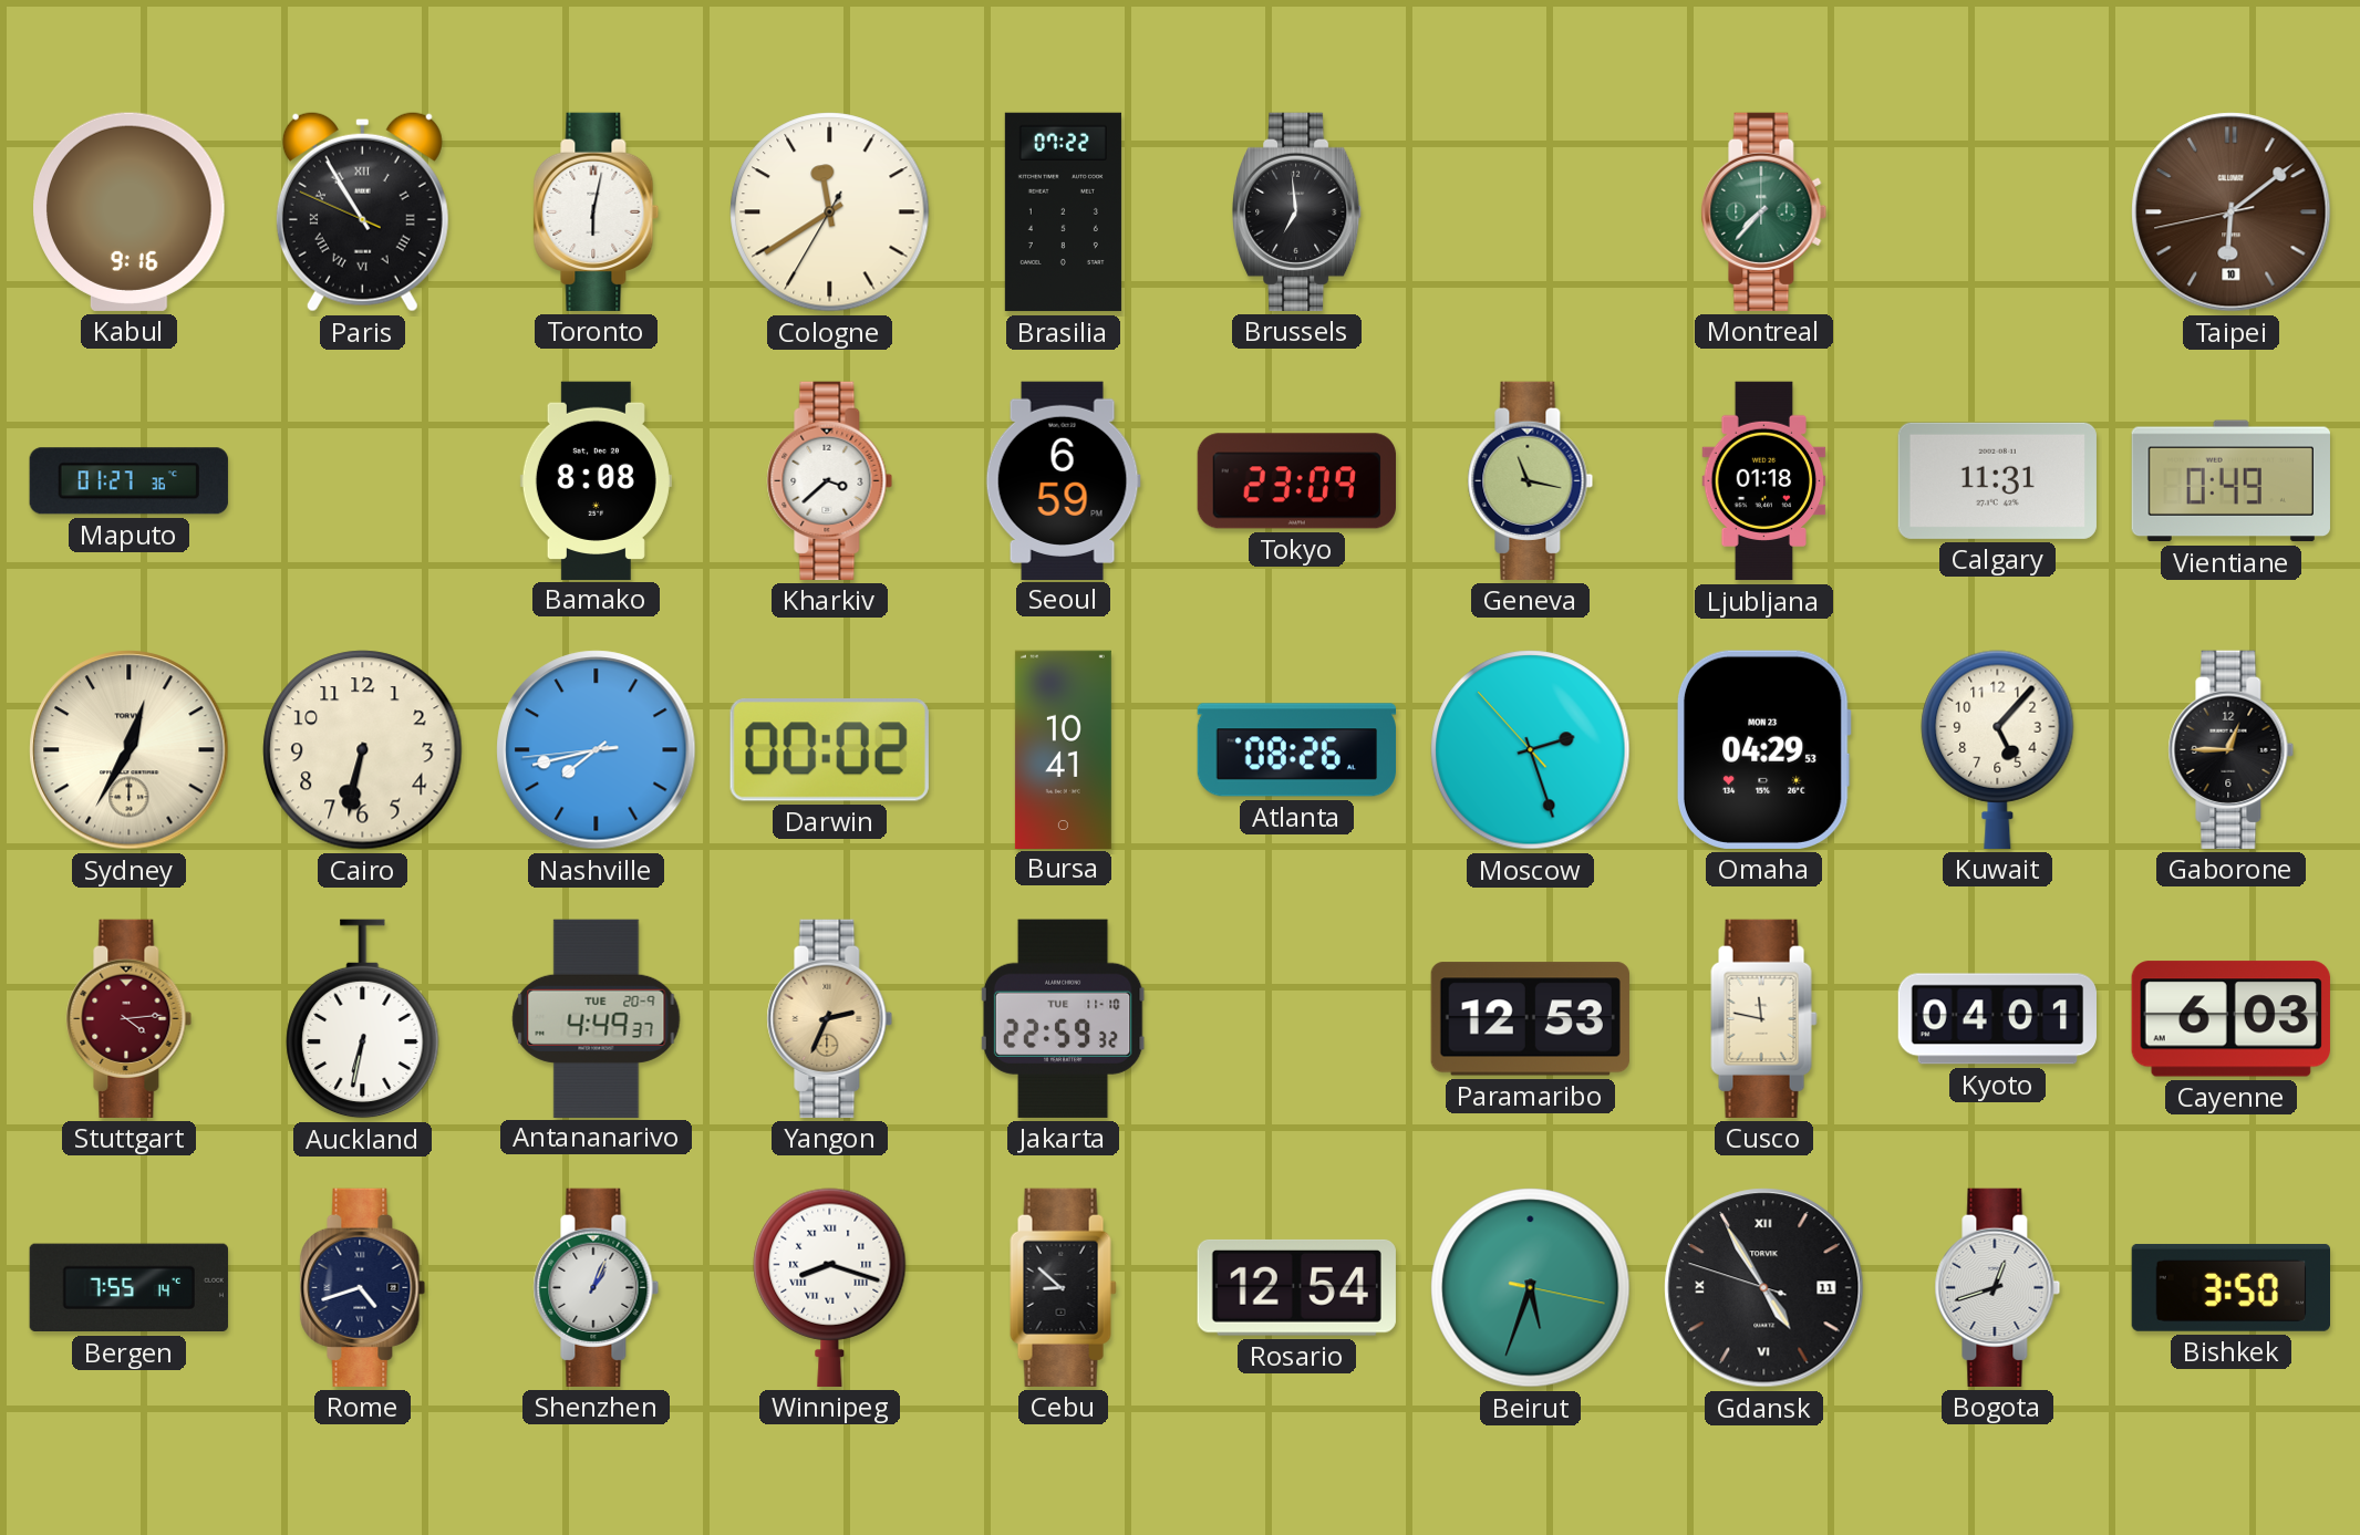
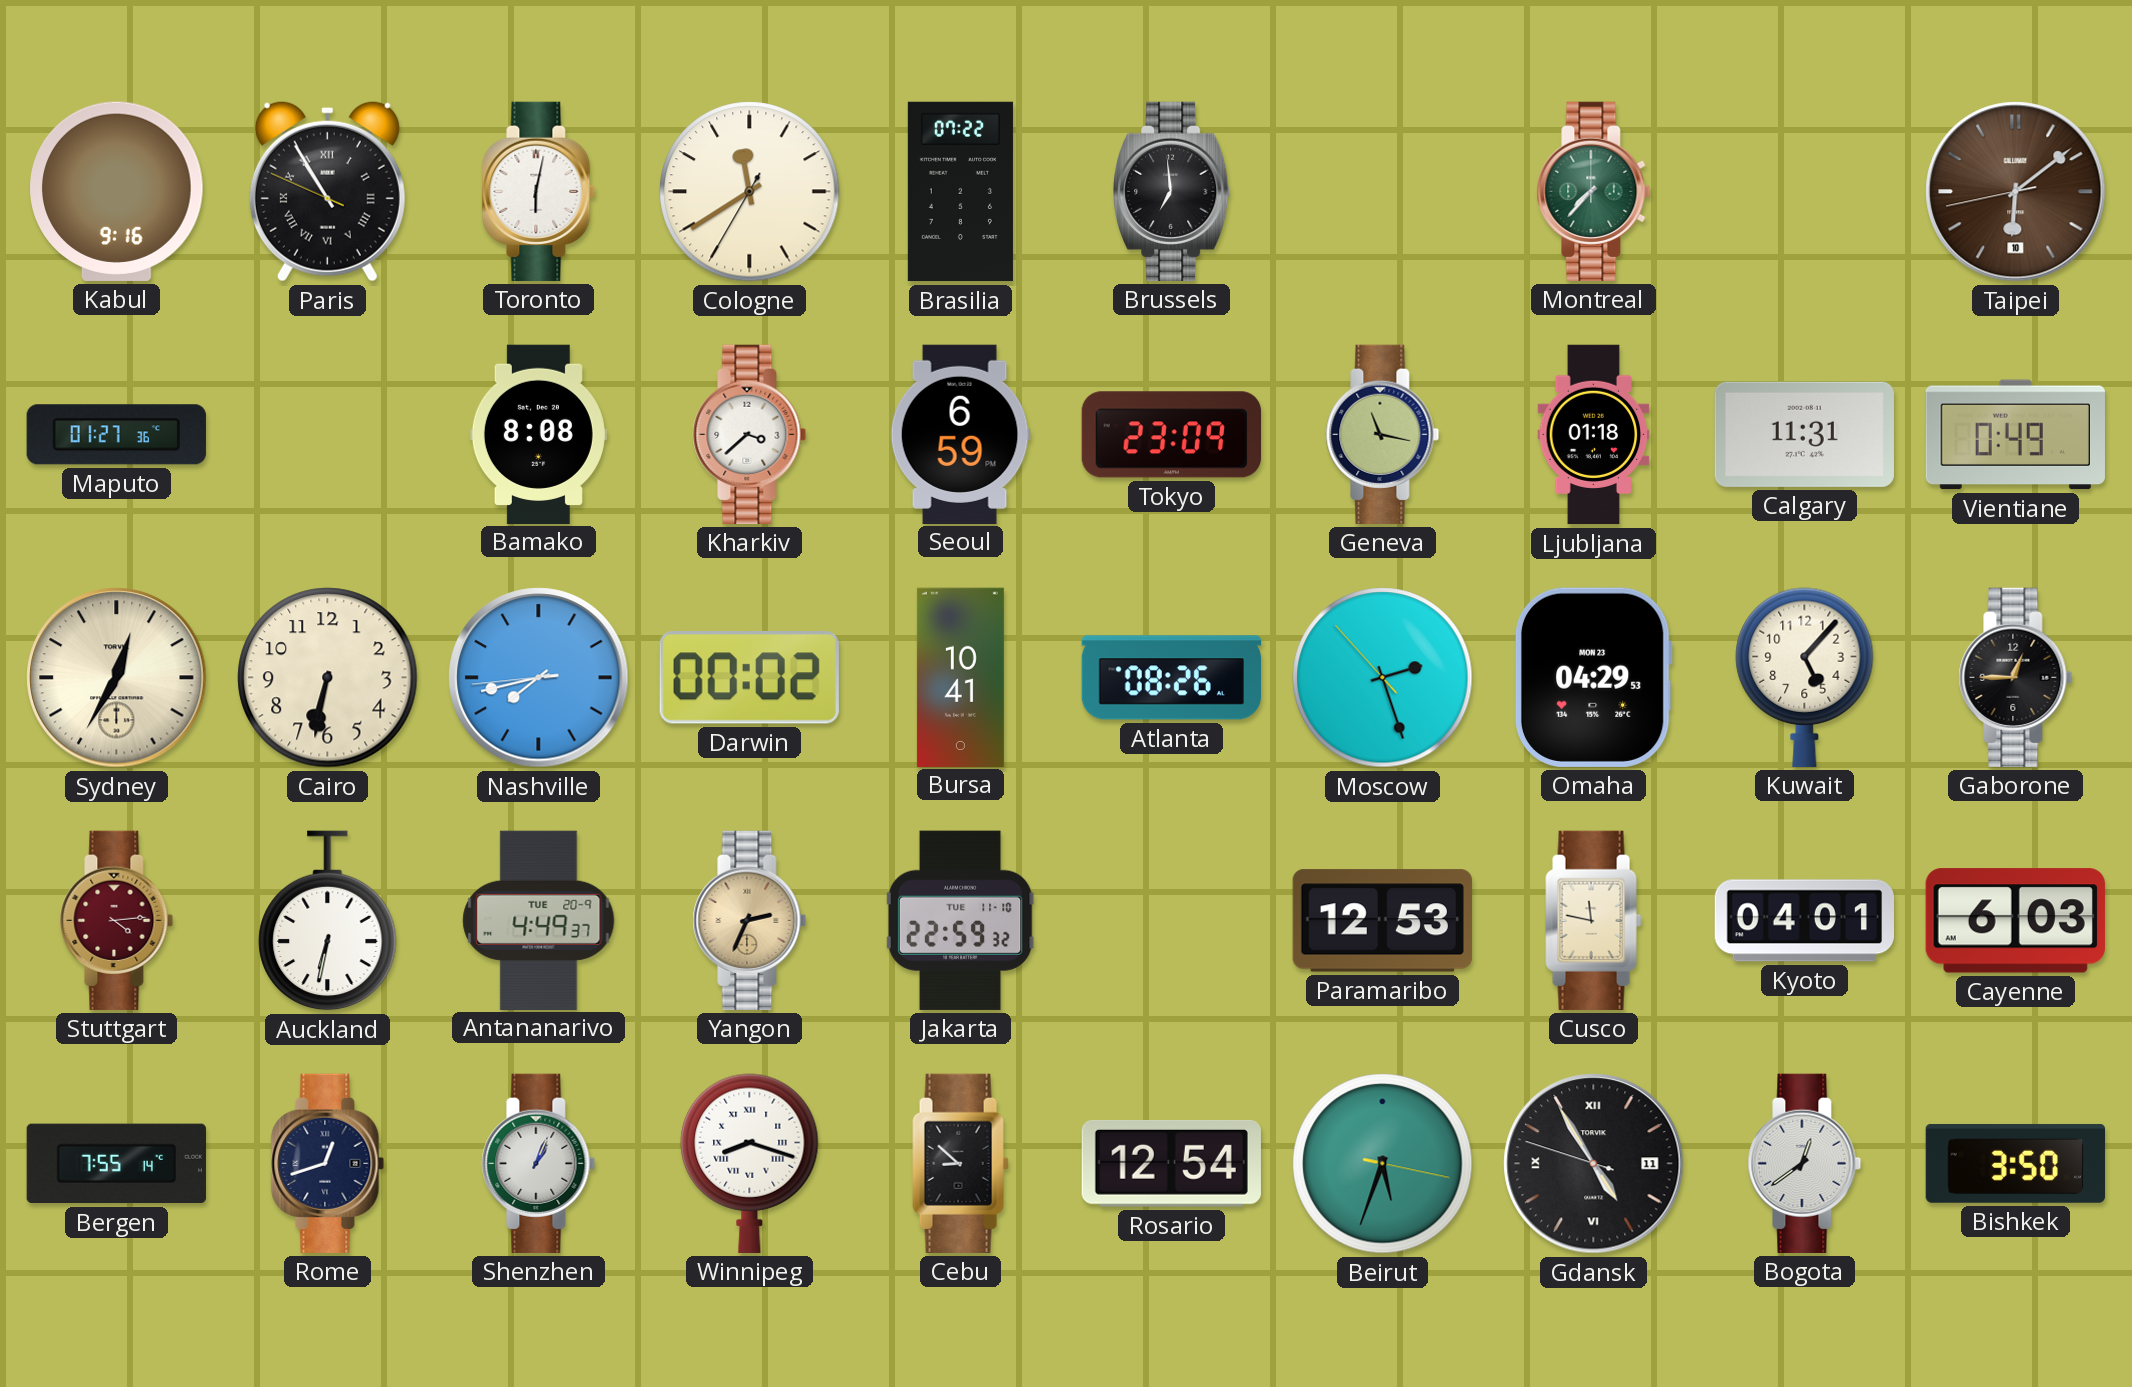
Rome: 4:42 -> 12:42
Bogota: 12:42 -> 12:39
